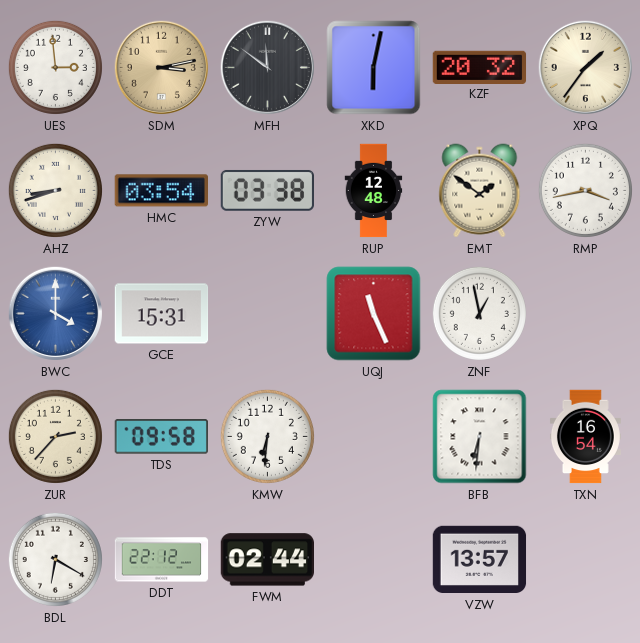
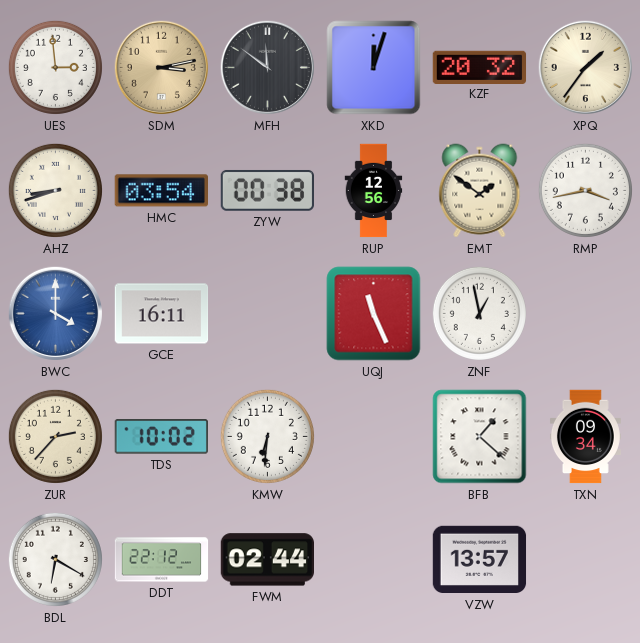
XKD: 6:02 -> 12:03
ZYW: 03:38 -> 00:38
RUP: 12:48 -> 12:56
GCE: 15:31 -> 16:11
TDS: 09:58 -> 10:02
BFB: 6:31 -> 1:22
TXN: 16:54 -> 09:34
